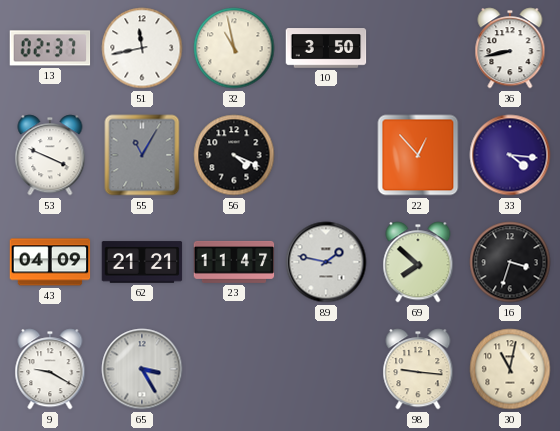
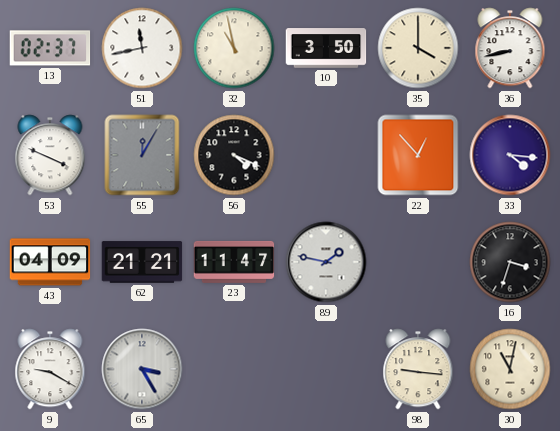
35: none -> 4:00
55: 11:05 -> 12:05
69: 7:52 -> none
